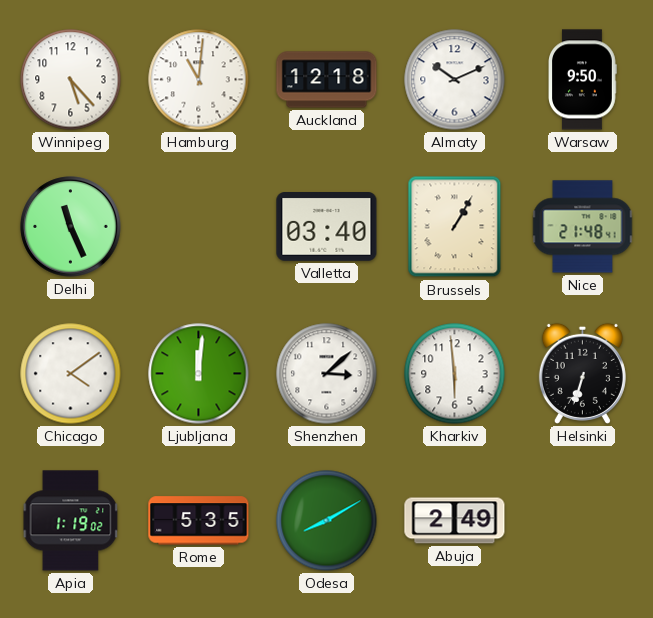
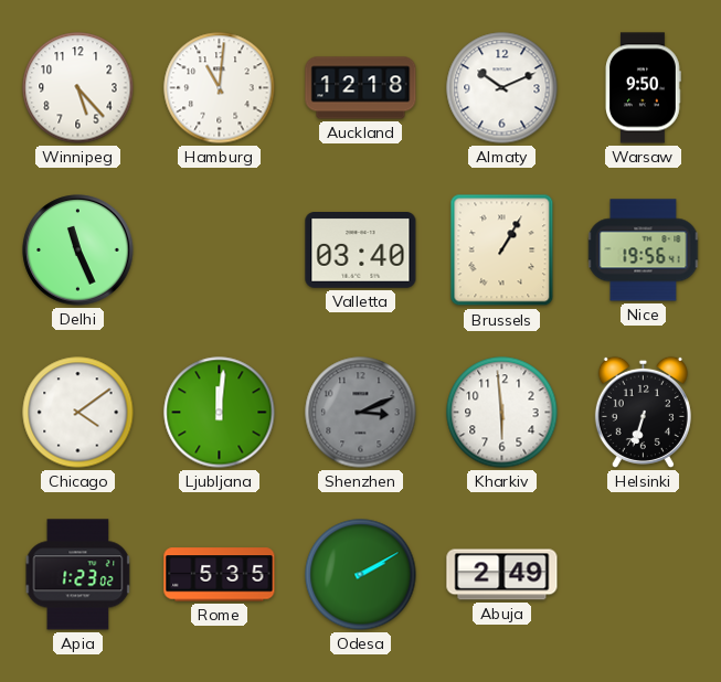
Nice: 21:48 -> 19:56
Shenzhen: 3:08 -> 3:11
Shenzhen dial: white -> grey
Apia: 1:19 -> 1:23
Odesa: 8:10 -> 2:10
